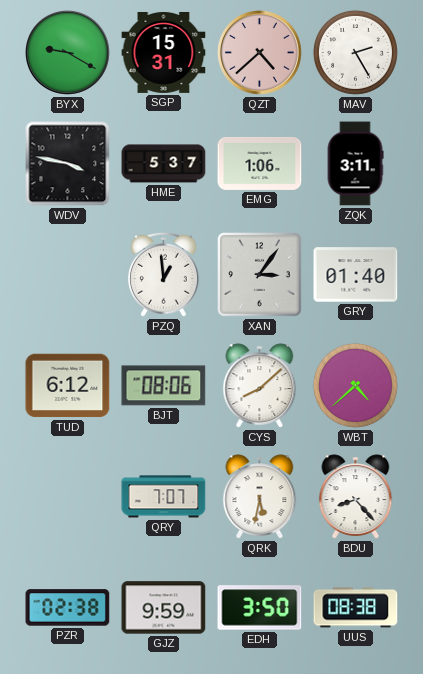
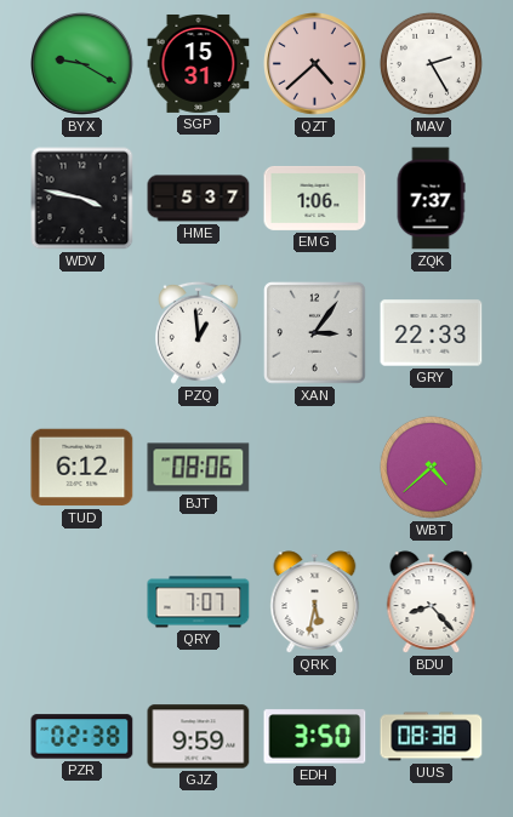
ZQK: 3:11 -> 7:37
GRY: 01:40 -> 22:33
CYS: 8:08 -> none
